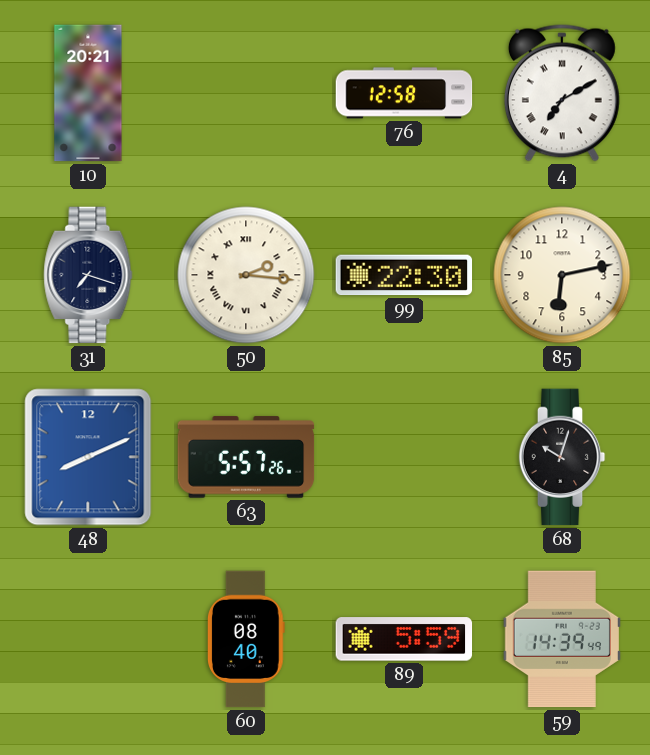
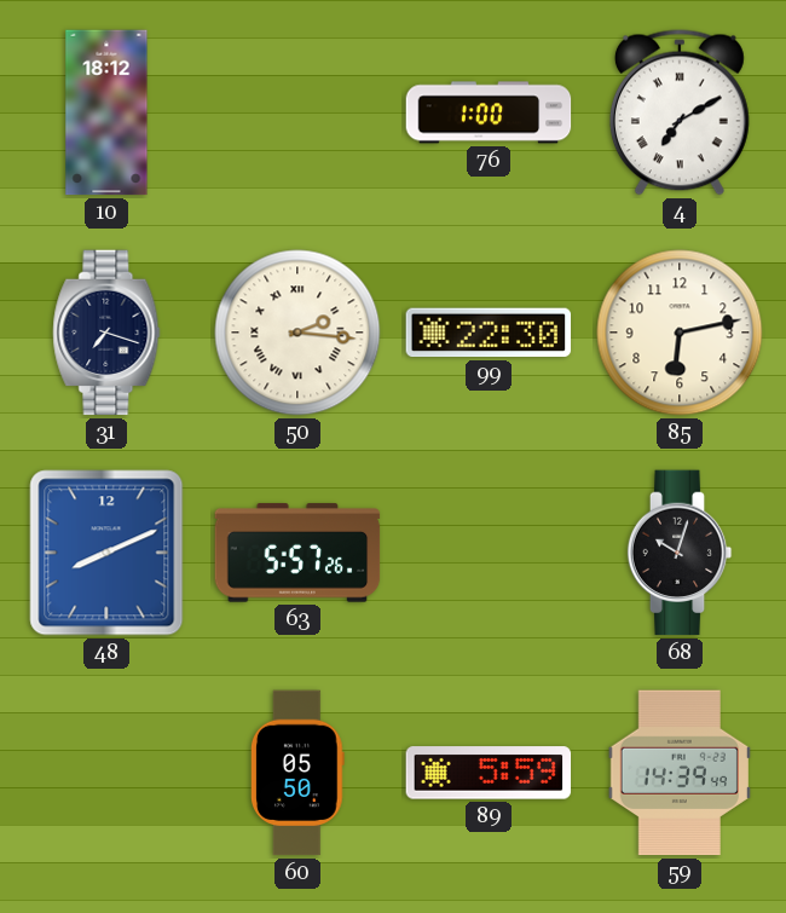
10: 20:21 -> 18:12
76: 12:58 -> 1:00
60: 08:40 -> 05:50
